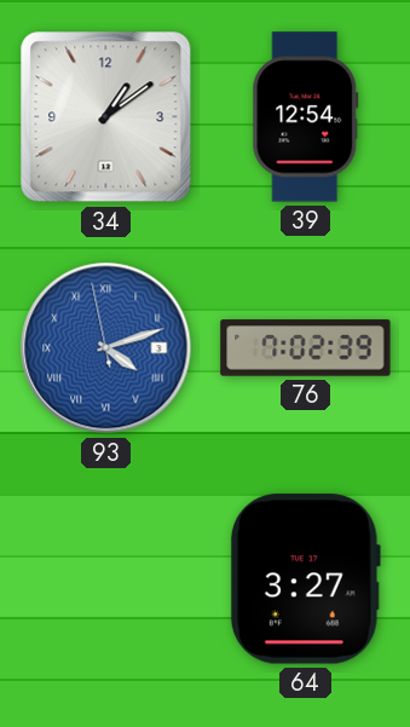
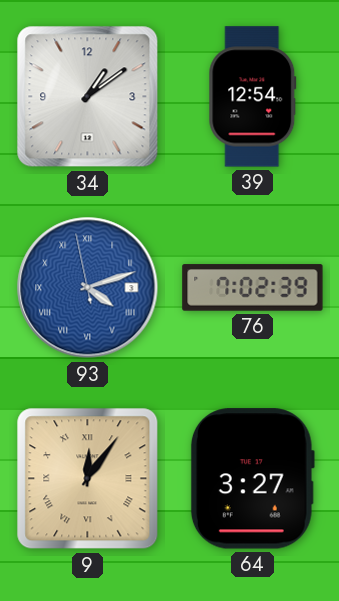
9: none -> 12:06
